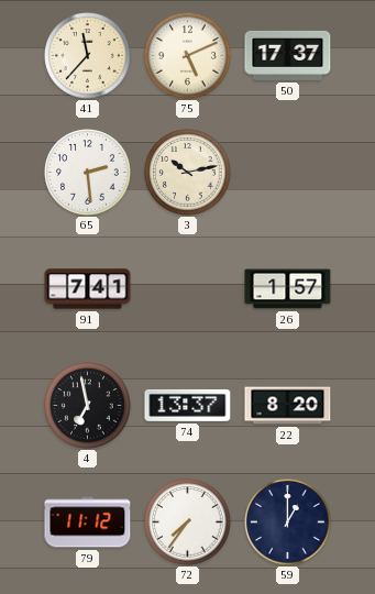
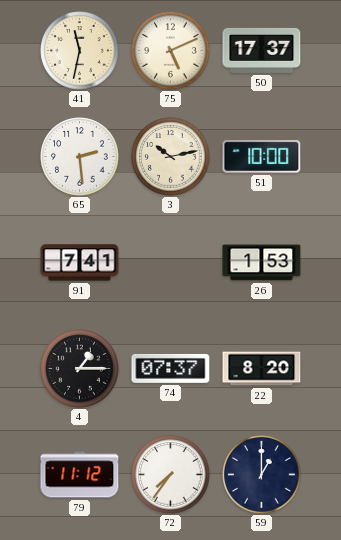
41: 11:37 -> 11:32
51: none -> 10:00
26: 1:57 -> 1:53
4: 6:58 -> 1:15
74: 13:37 -> 07:37
